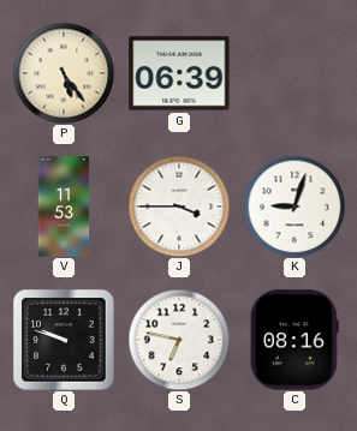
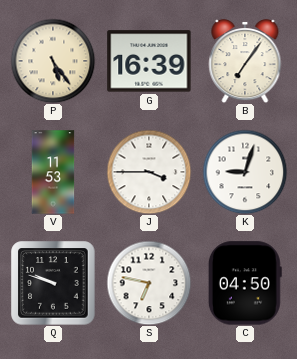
G: 06:39 -> 16:39
B: none -> 7:06
C: 08:16 -> 04:50
